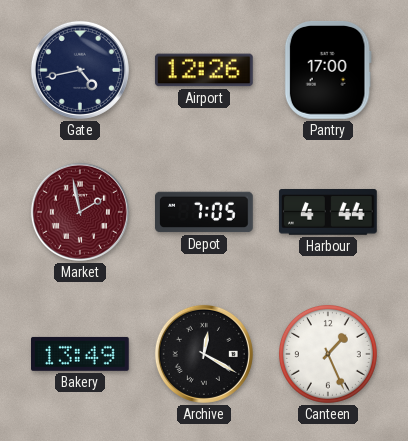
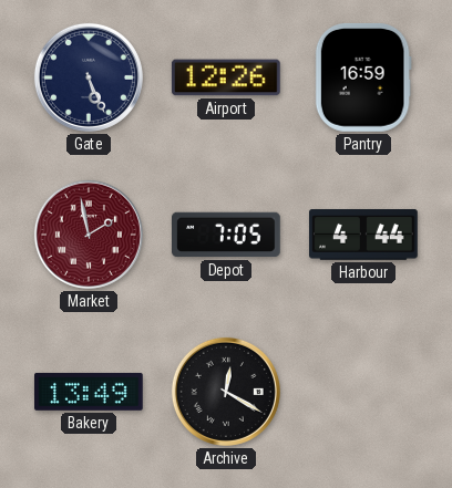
Gate: 4:43 -> 5:26
Pantry: 17:00 -> 16:59
Canteen: 1:26 -> none
